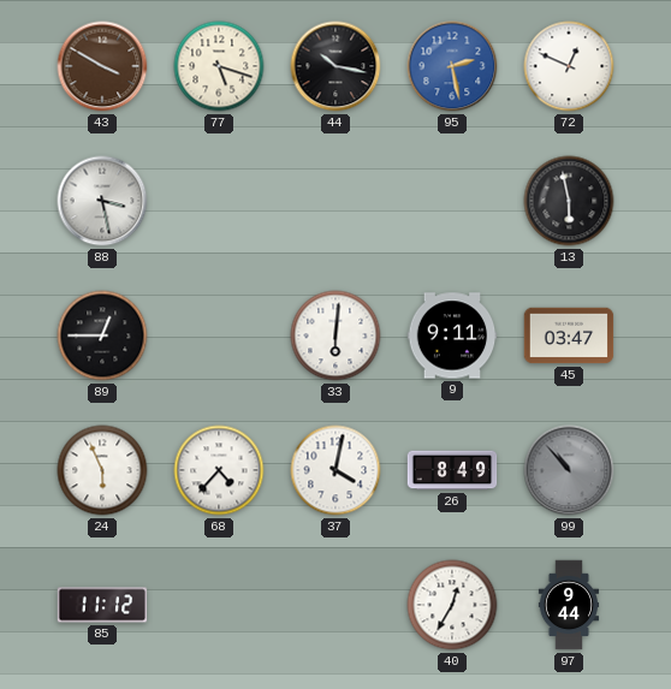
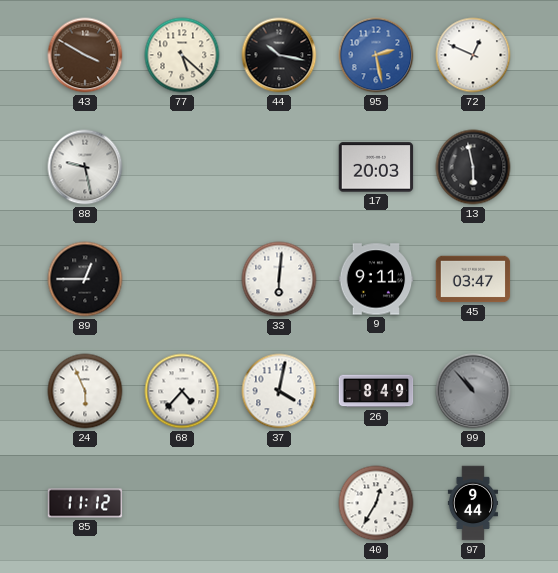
77: 5:18 -> 5:22
88: 3:28 -> 9:28
17: none -> 20:03
